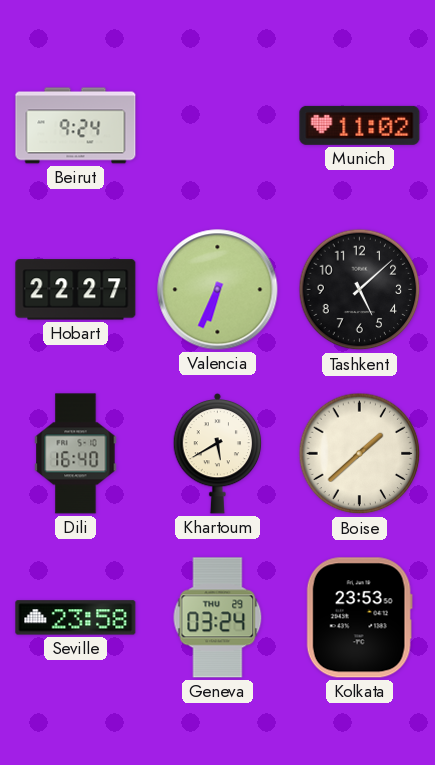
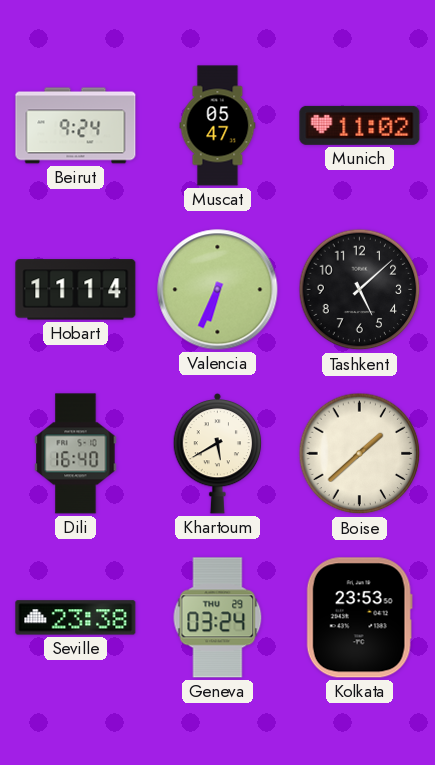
Muscat: none -> 05:47
Hobart: 22:27 -> 11:14
Seville: 23:58 -> 23:38
